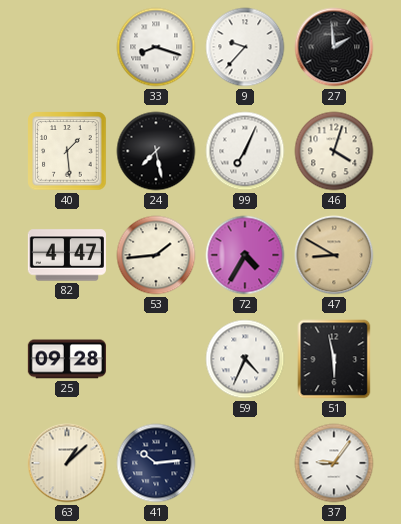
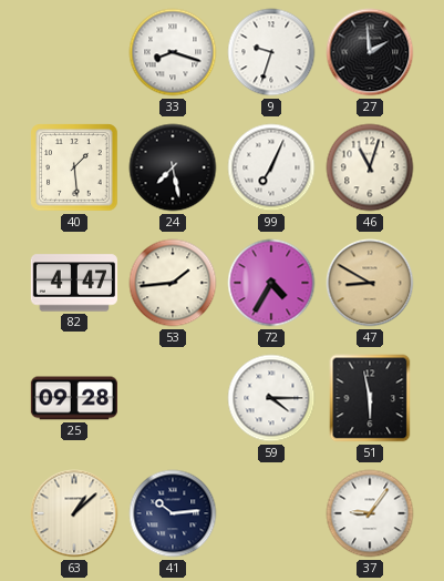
9: 9:37 -> 9:33
46: 4:03 -> 11:03
59: 4:34 -> 4:15
